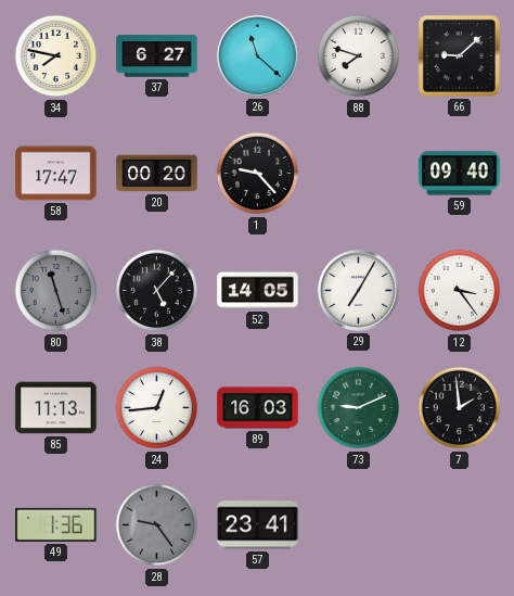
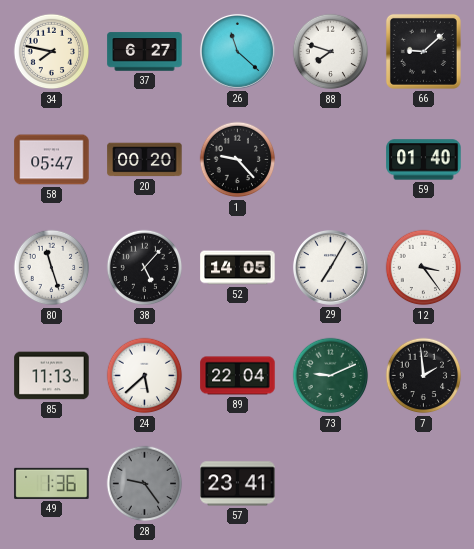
58: 17:47 -> 05:47
59: 09:40 -> 01:40
80 dial: grey -> white
24: 12:44 -> 5:38
89: 16:03 -> 22:04
